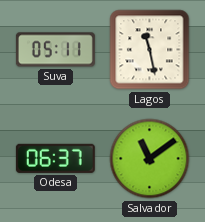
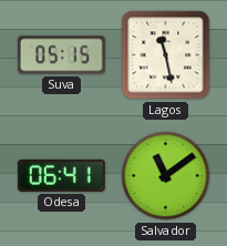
Suva: 05:11 -> 05:15
Odesa: 06:37 -> 06:41
